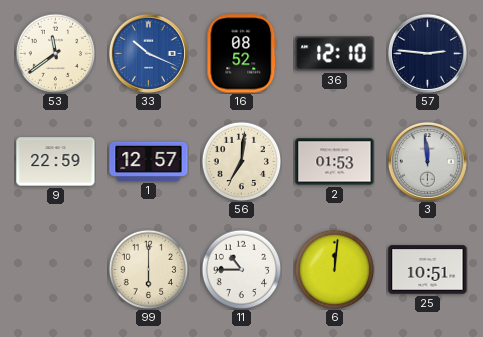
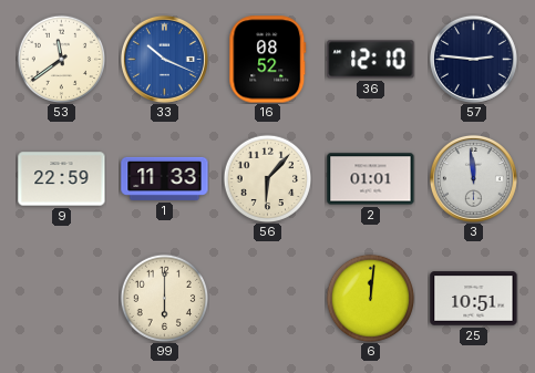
1: 12:57 -> 11:33
56: 7:01 -> 6:07
2: 01:53 -> 01:01
11: 10:45 -> none
